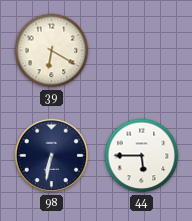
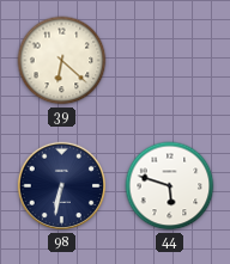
39: 6:20 -> 6:22
44: 5:45 -> 5:48
